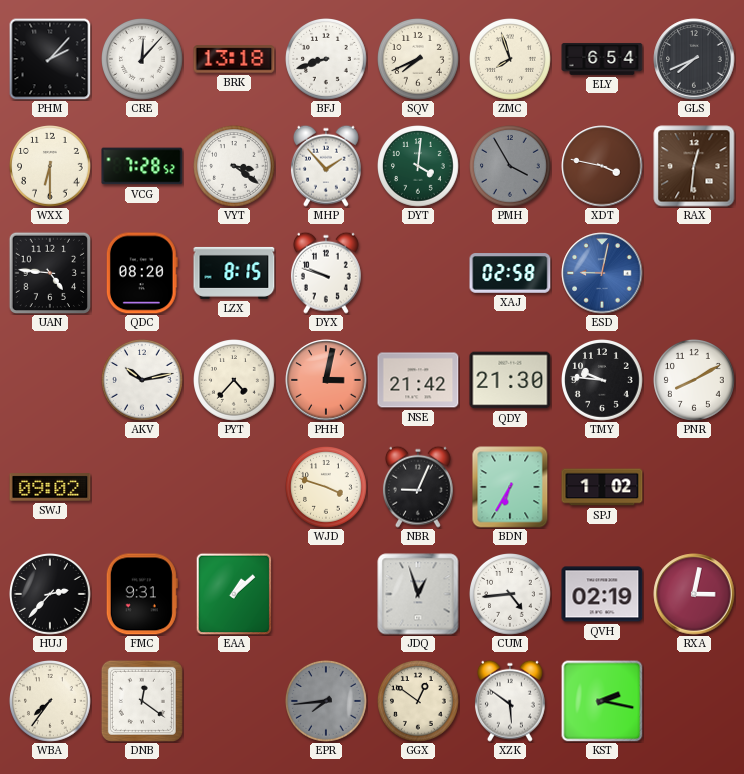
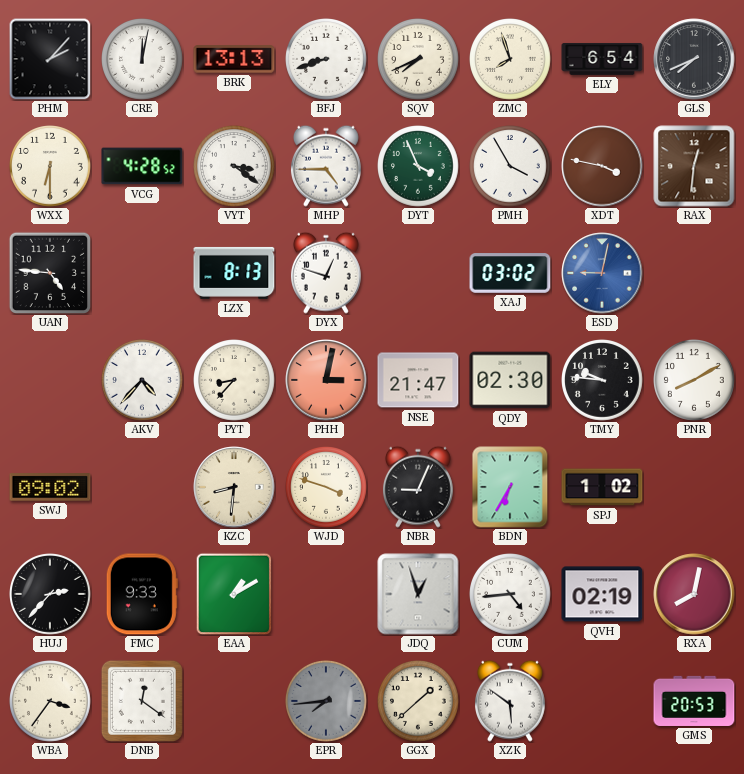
CRE: 12:07 -> 12:02
BRK: 13:18 -> 13:13
VCG: 7:28 -> 4:28
MHP: 1:53 -> 4:45
DYT: 4:01 -> 3:56
PMH dial: grey -> white
QDC: 08:20 -> none
LZX: 8:15 -> 8:13
DYX: 9:48 -> 12:48
XAJ: 02:58 -> 03:02
AKV: 10:13 -> 4:37
PYT: 4:37 -> 8:37
NSE: 21:42 -> 21:47
QDY: 21:30 -> 02:30
KZC: none -> 8:31
FMC: 9:31 -> 9:33
EAA: 1:08 -> 1:10
RXA: 3:02 -> 8:02
WBA: 7:36 -> 3:36
GGX: 12:51 -> 1:38
KST: 2:17 -> none
GMS: none -> 20:53
